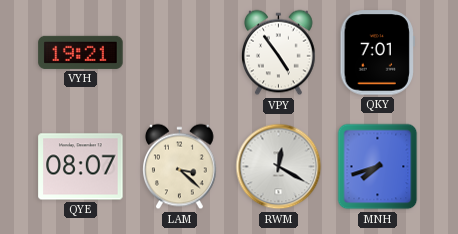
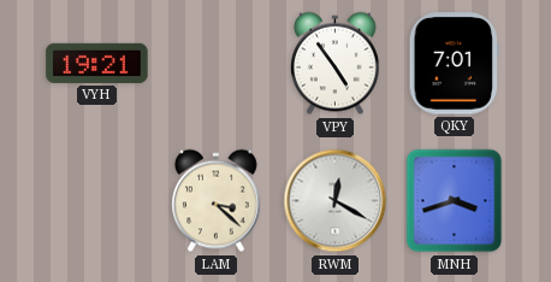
QYE: 08:07 -> none
MNH: 7:42 -> 3:42
